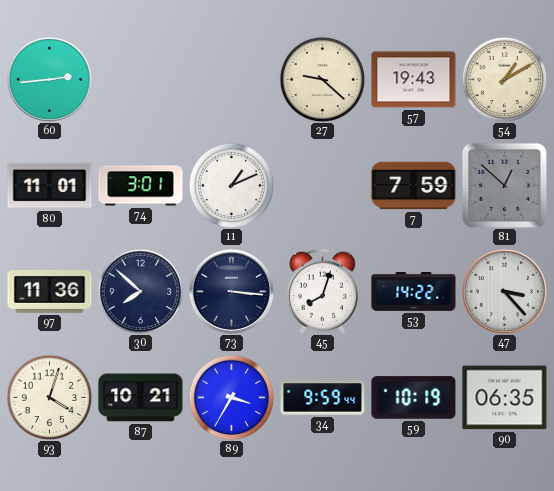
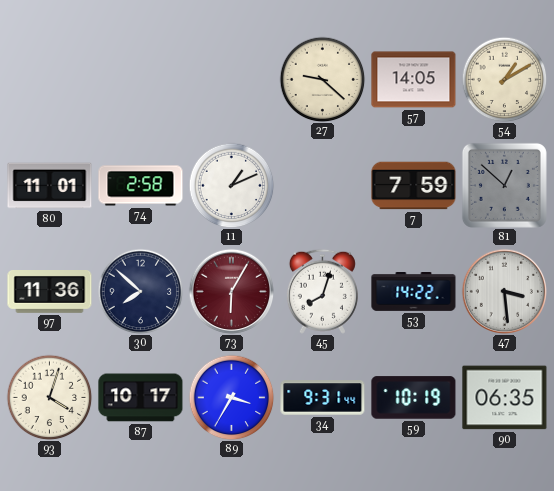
60: 2:44 -> none
57: 19:43 -> 14:05
74: 3:01 -> 2:58
73: 3:16 -> 6:05
73 dial: navy -> burgundy
47: 3:23 -> 3:29
87: 10:21 -> 10:17
34: 9:59 -> 9:31
